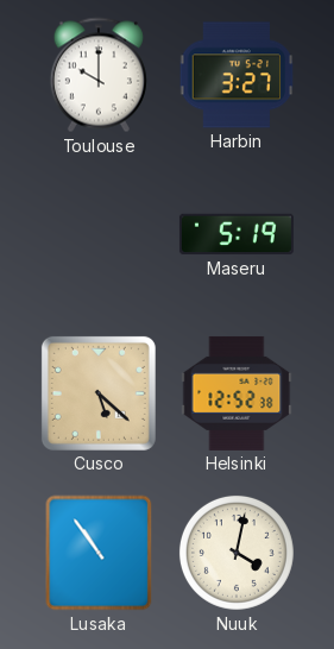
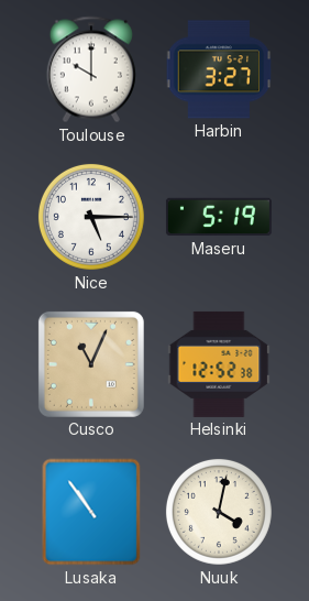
Nice: none -> 5:15
Cusco: 5:22 -> 11:04
